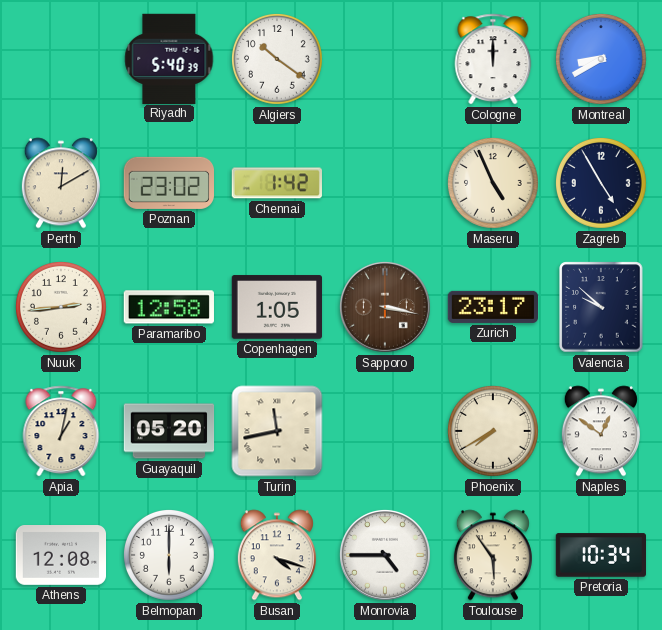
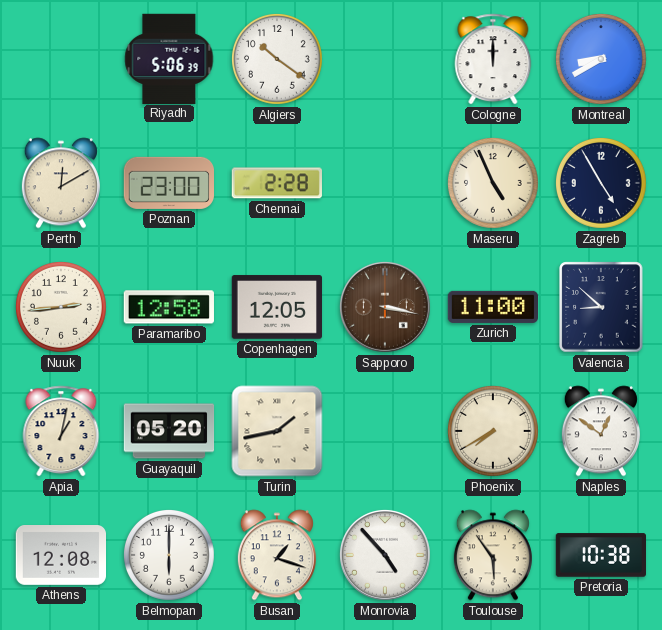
Riyadh: 5:40 -> 5:06
Poznan: 23:02 -> 23:00
Chennai: 1:42 -> 2:28
Copenhagen: 1:05 -> 12:05
Zurich: 23:17 -> 11:00
Valencia: 9:52 -> 8:52
Turin: 11:43 -> 1:43
Busan: 4:18 -> 1:18
Monrovia: 4:45 -> 4:53
Pretoria: 10:34 -> 10:38
